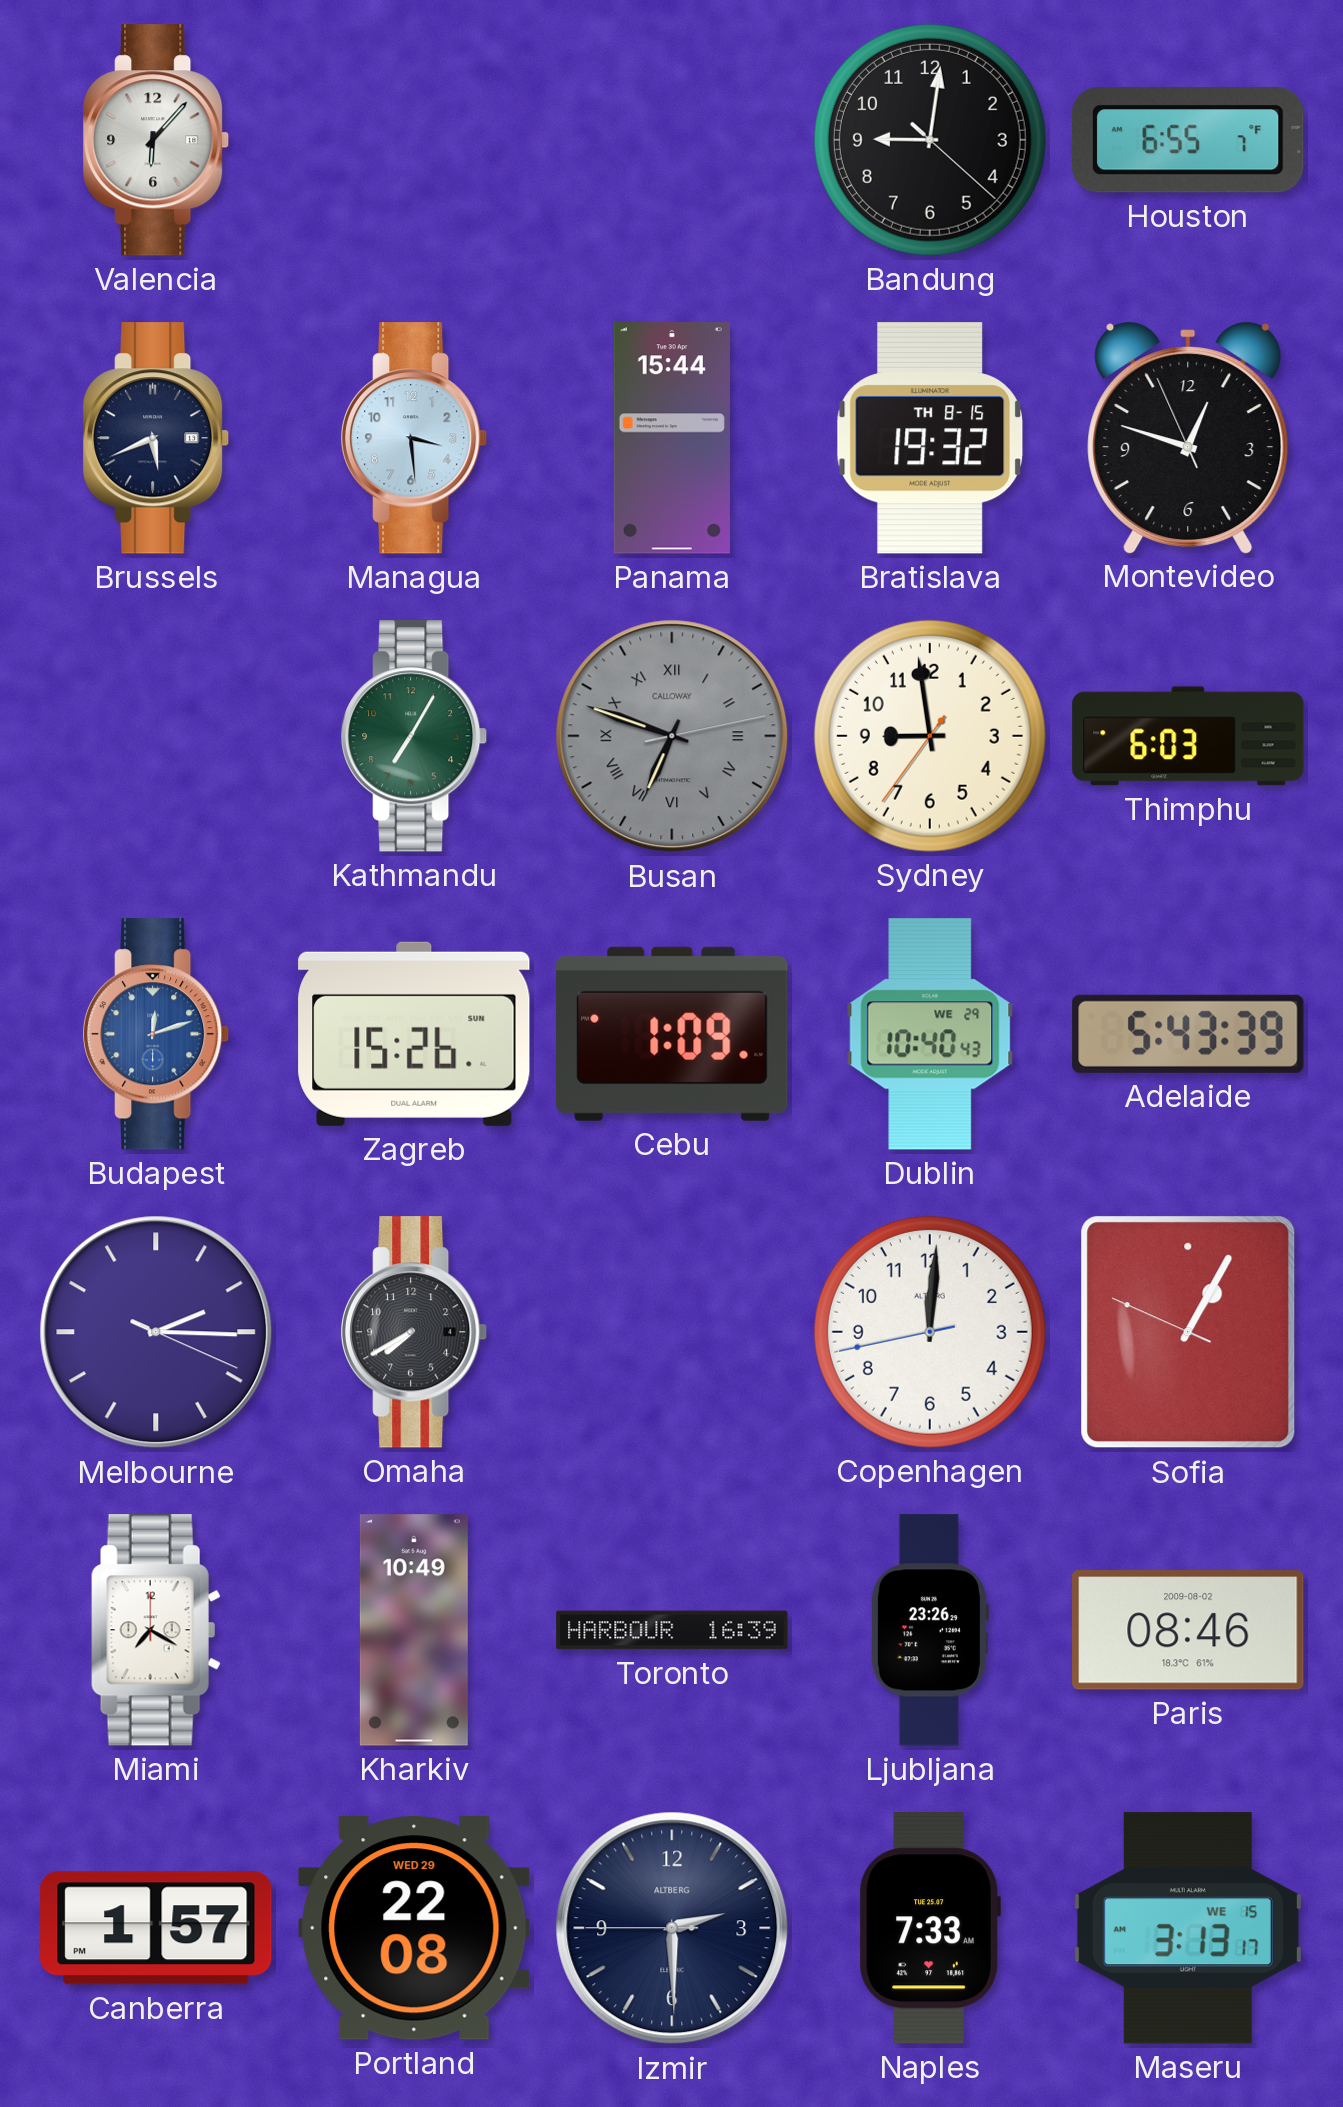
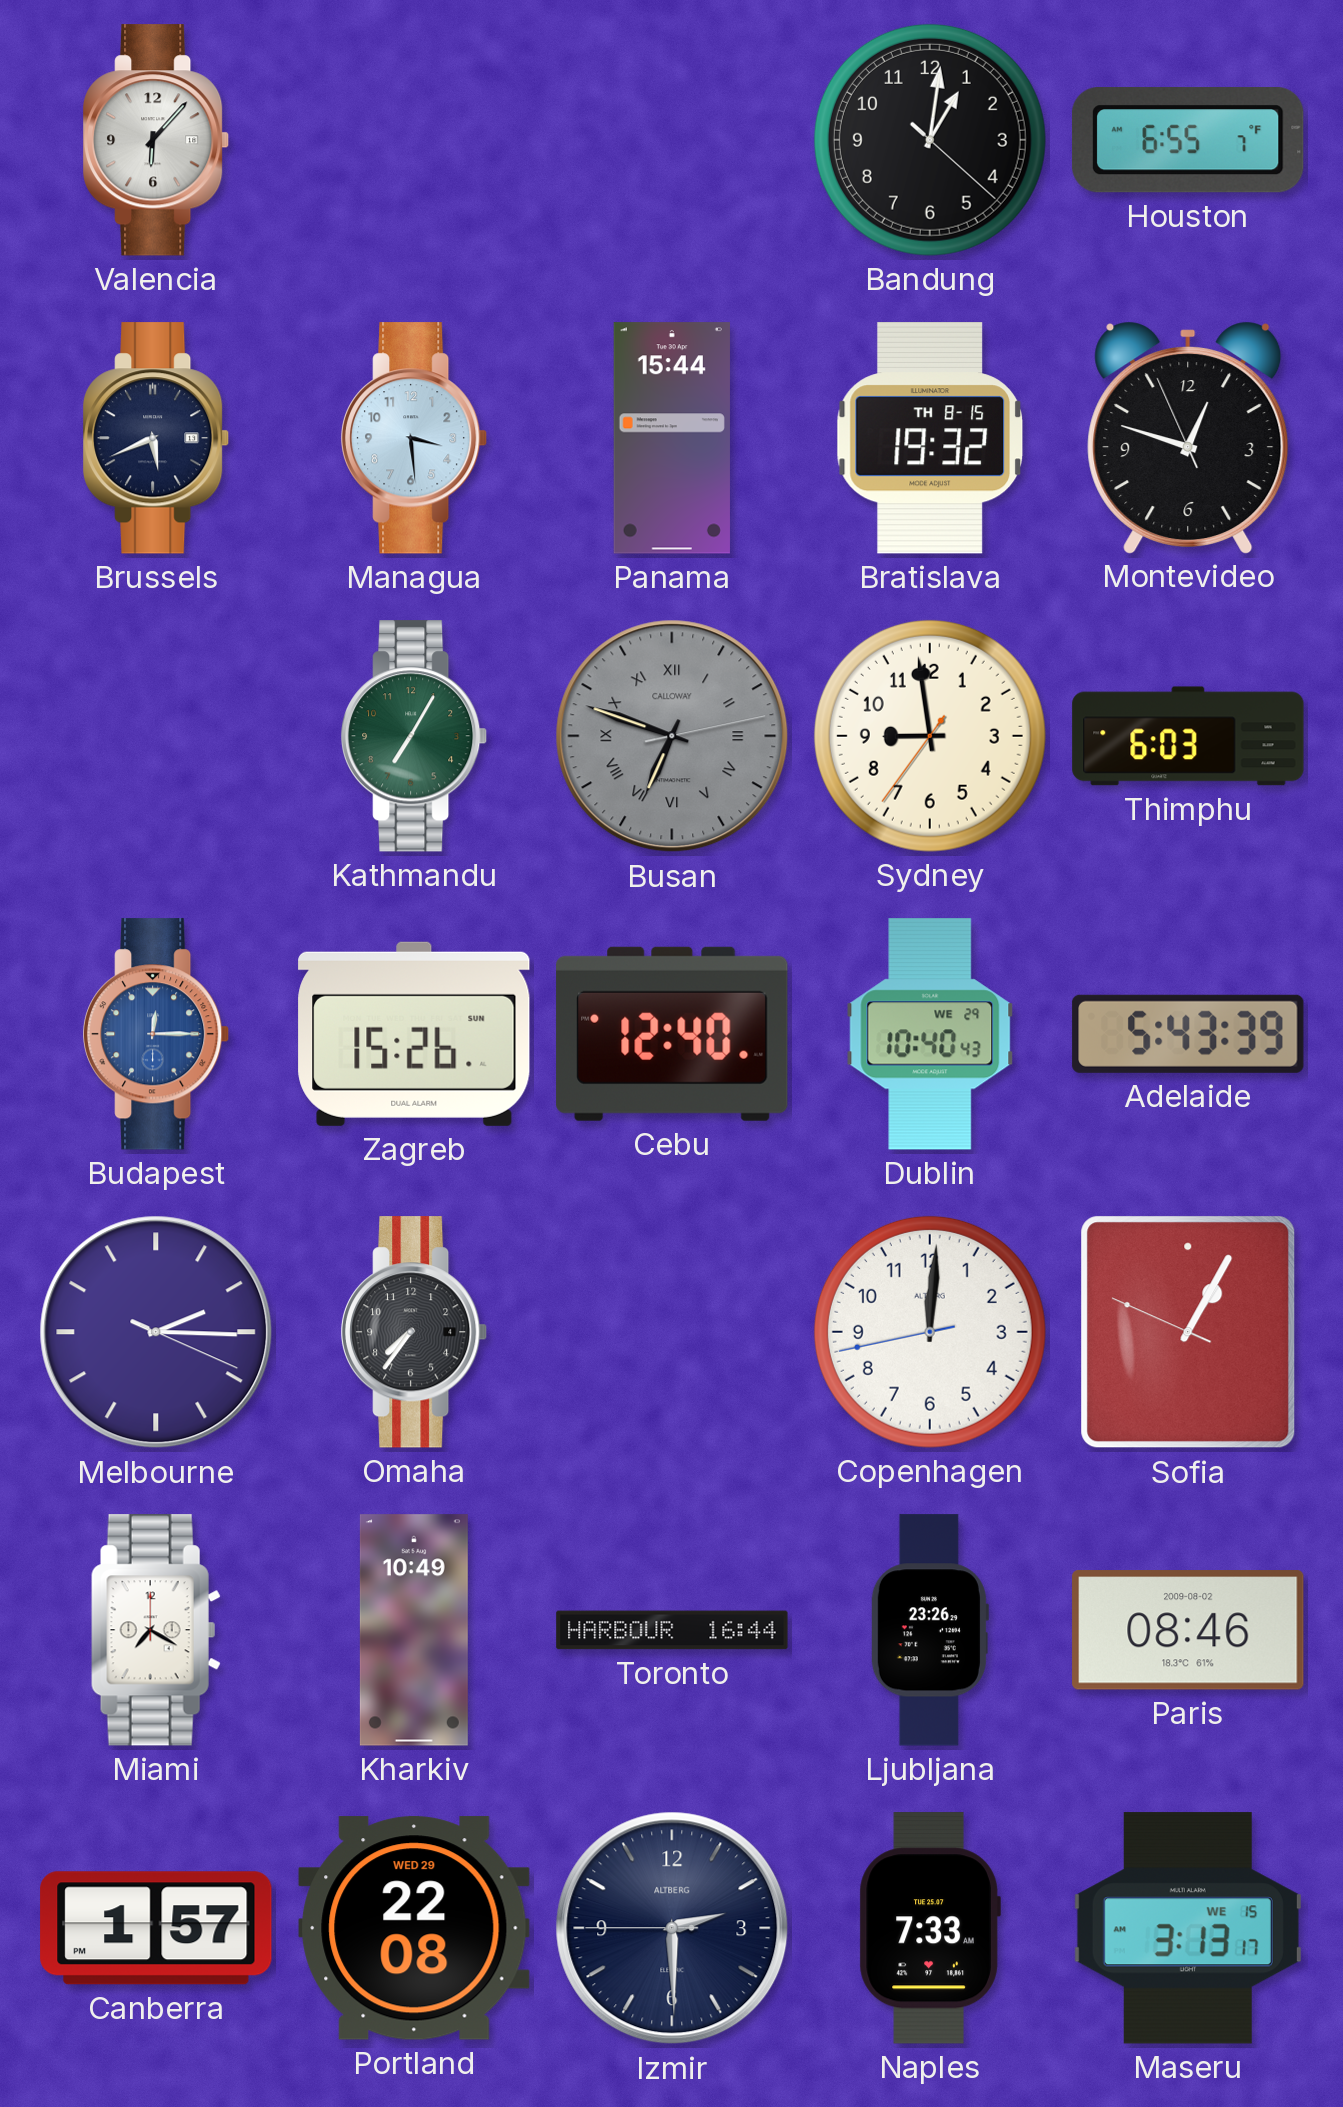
Bandung: 9:01 -> 1:01
Budapest: 12:12 -> 12:15
Cebu: 1:09 -> 12:40
Omaha: 7:40 -> 7:36
Toronto: 16:39 -> 16:44
